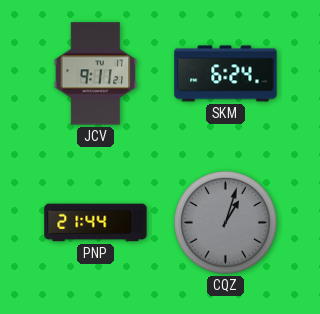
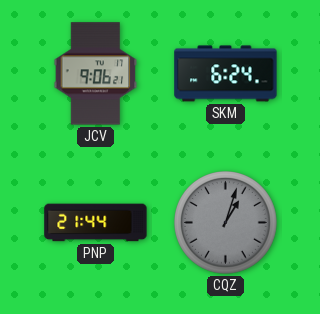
JCV: 9:11 -> 9:06
